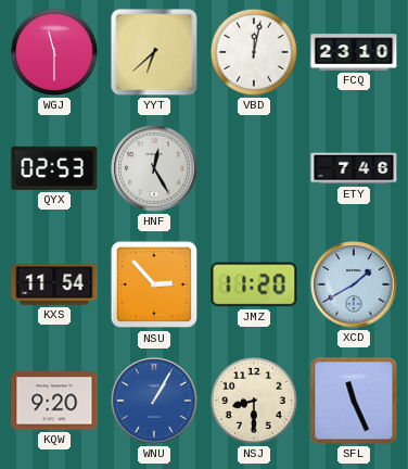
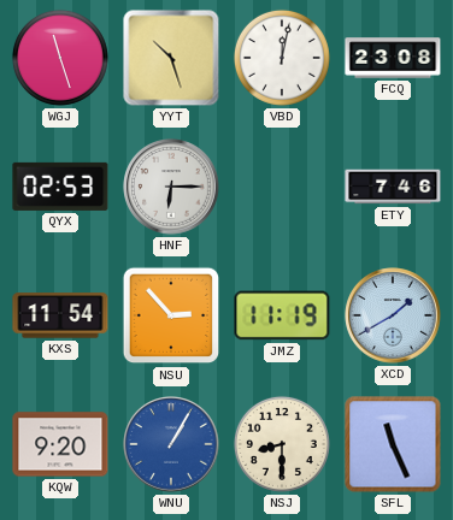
WGJ: 11:30 -> 11:27
YYT: 6:38 -> 10:27
FCQ: 23:10 -> 23:08
HNF: 12:25 -> 6:15
JMZ: 11:20 -> 11:19
